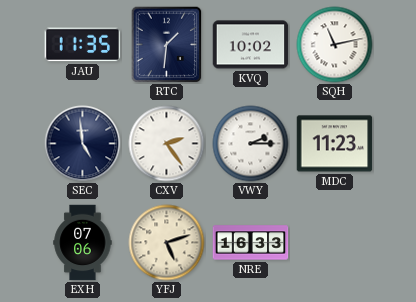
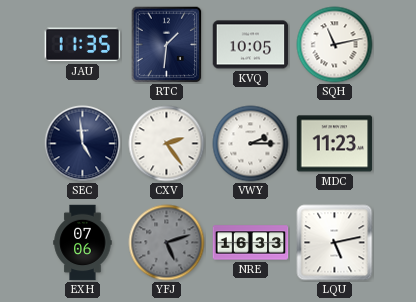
KVQ: 10:02 -> 10:05
YFJ dial: cream -> grey
LQU: none -> 5:13
